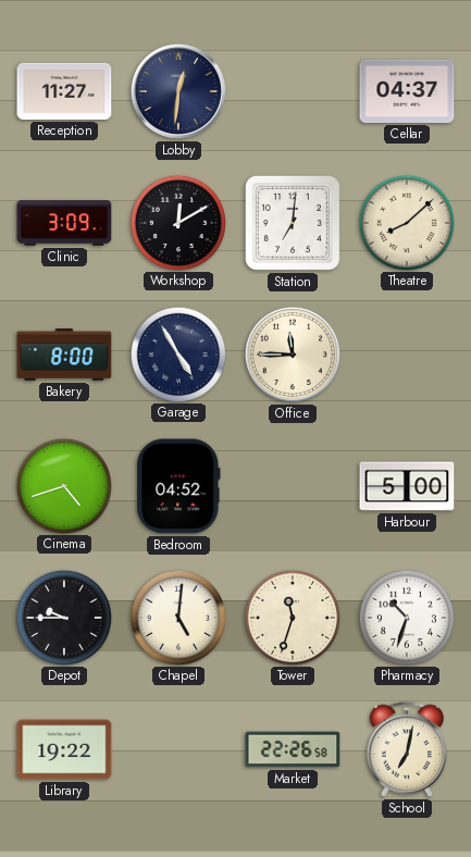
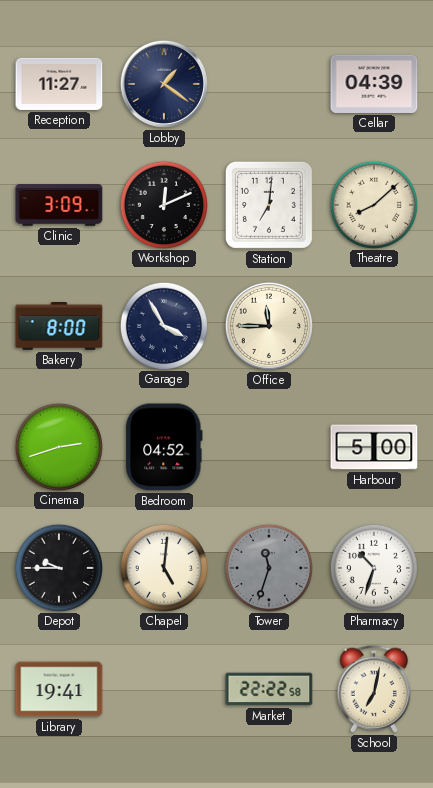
Lobby: 12:31 -> 1:21
Cellar: 04:37 -> 04:39
Workshop: 12:10 -> 12:11
Garage: 4:55 -> 3:55
Cinema: 4:42 -> 2:42
Tower dial: cream -> grey
Library: 19:22 -> 19:41
Market: 22:26 -> 22:22
